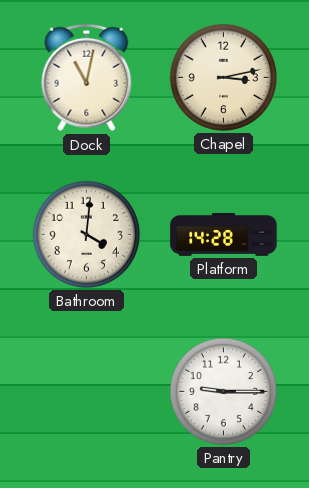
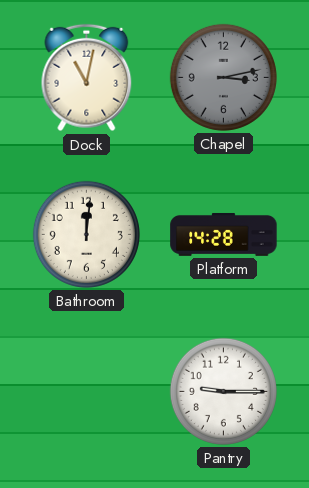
Chapel dial: cream -> grey
Bathroom: 4:01 -> 12:01
